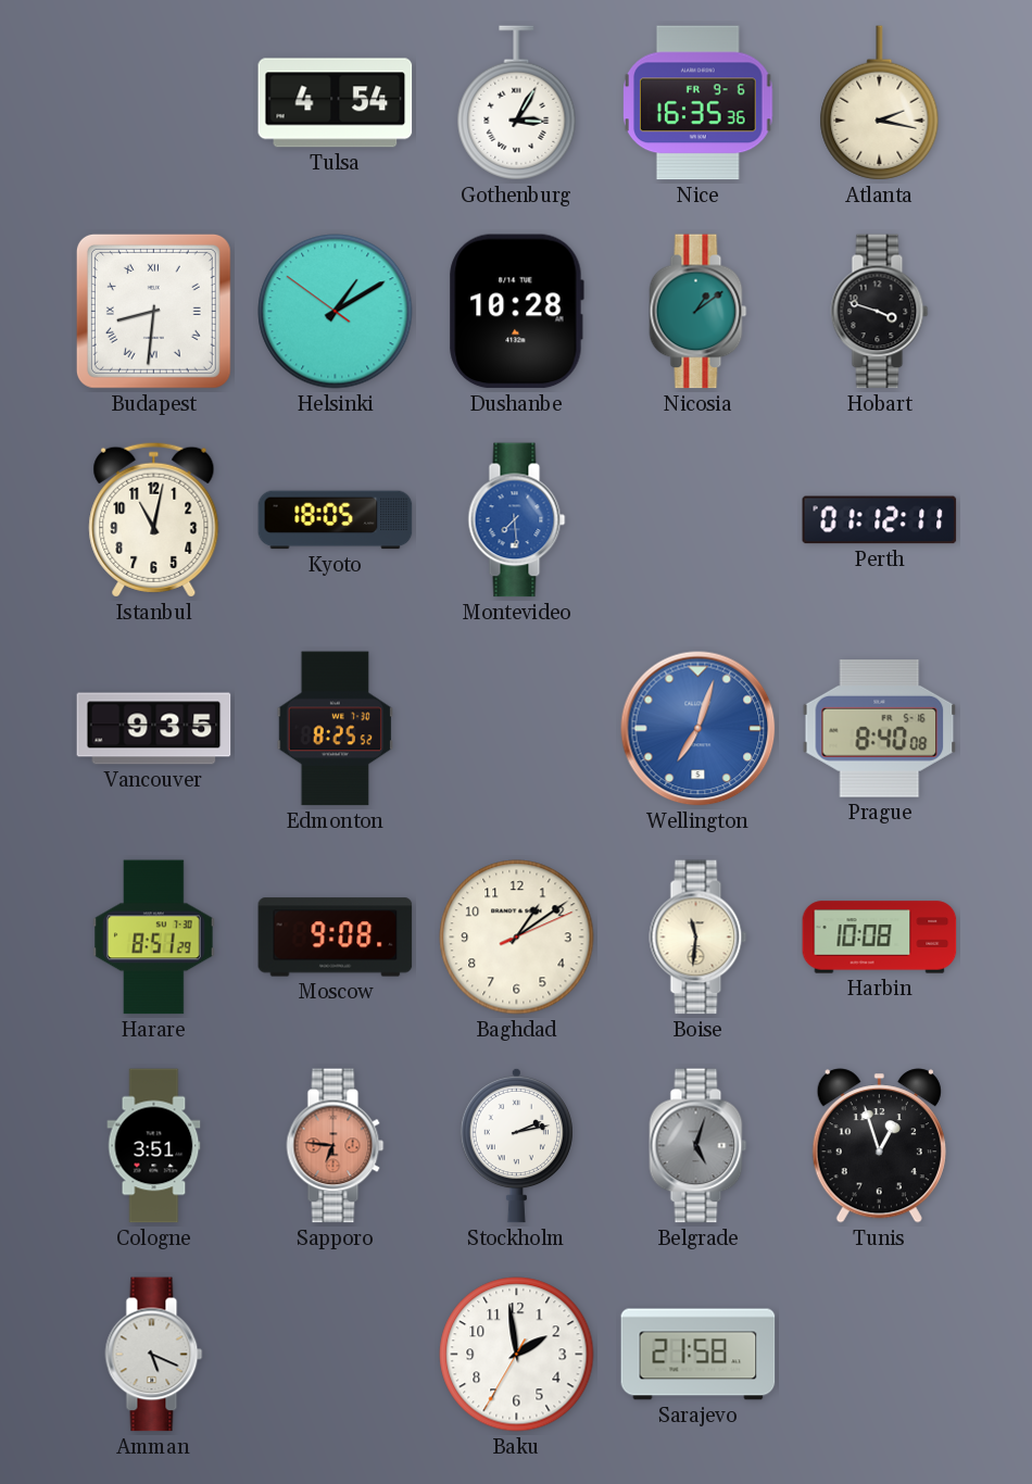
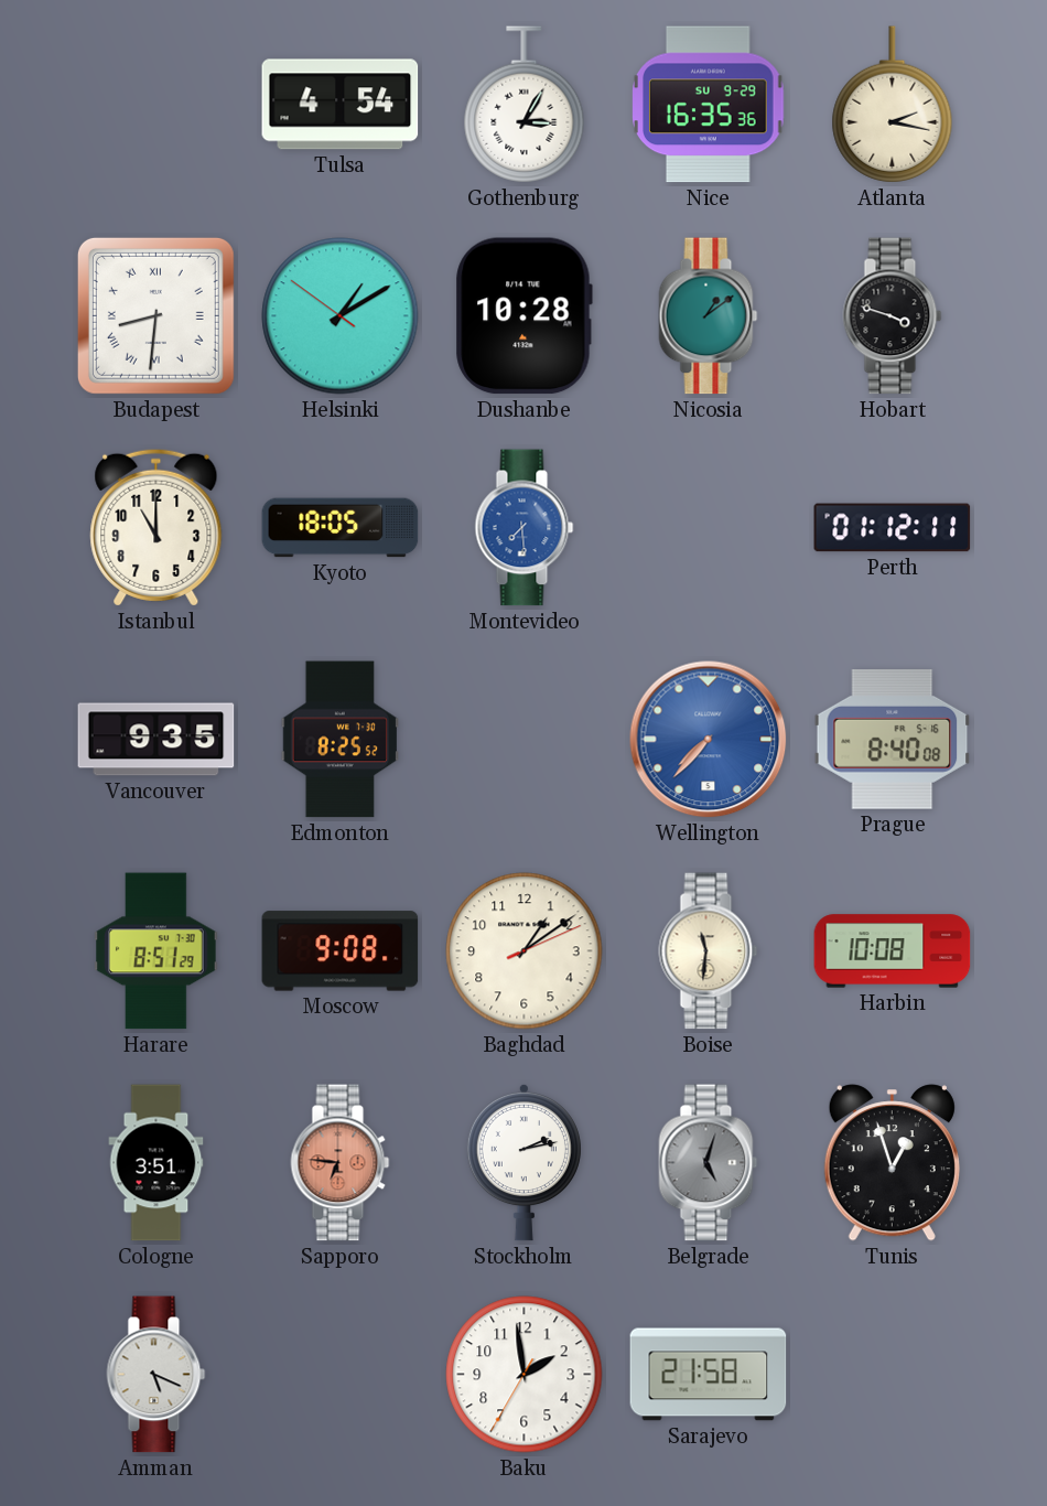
Nice date: FR 9-6 -> SU 9-29
Istanbul: 11:02 -> 11:00
Wellington: 7:03 -> 7:37
